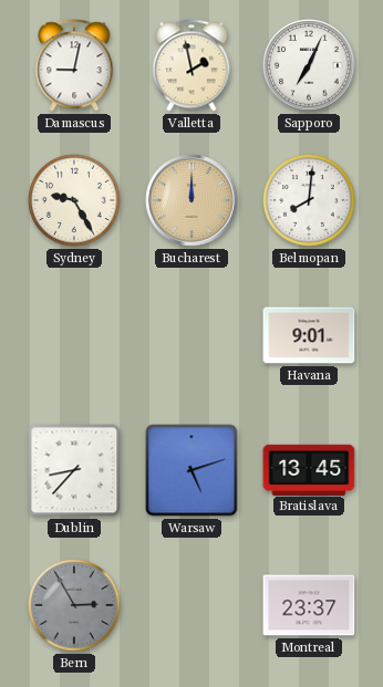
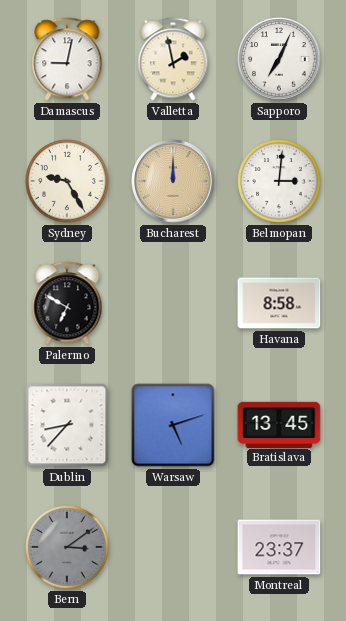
Belmopan: 8:01 -> 3:01
Palermo: none -> 6:50
Havana: 9:01 -> 8:58
Bern: 2:55 -> 3:09
